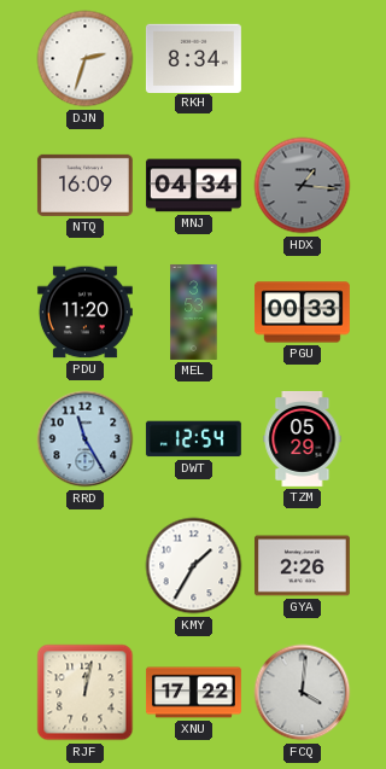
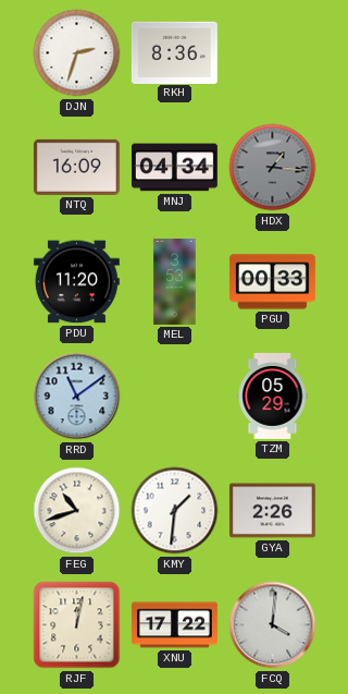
RKH: 8:34 -> 8:36
RRD: 11:25 -> 11:09
DWT: 12:54 -> none
FEG: none -> 10:42
KMY: 1:35 -> 1:31
